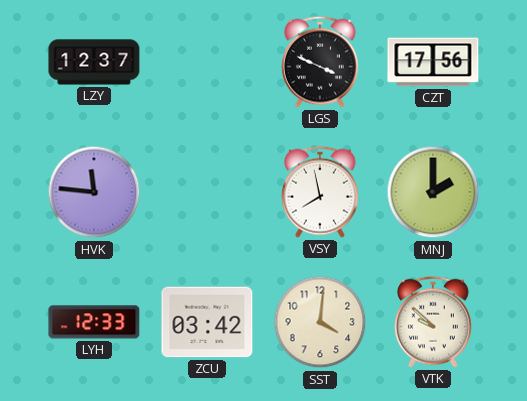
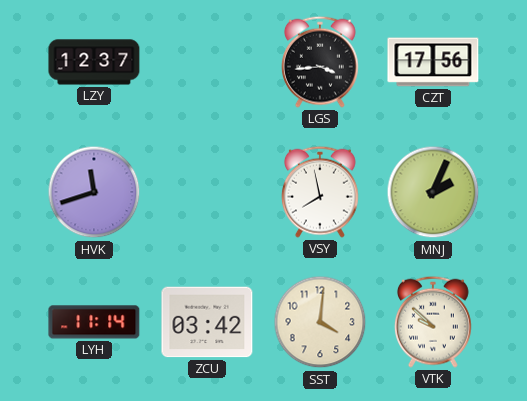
LGS: 3:49 -> 3:44
HVK: 11:46 -> 11:42
MNJ: 2:00 -> 2:04
LYH: 12:33 -> 11:14
